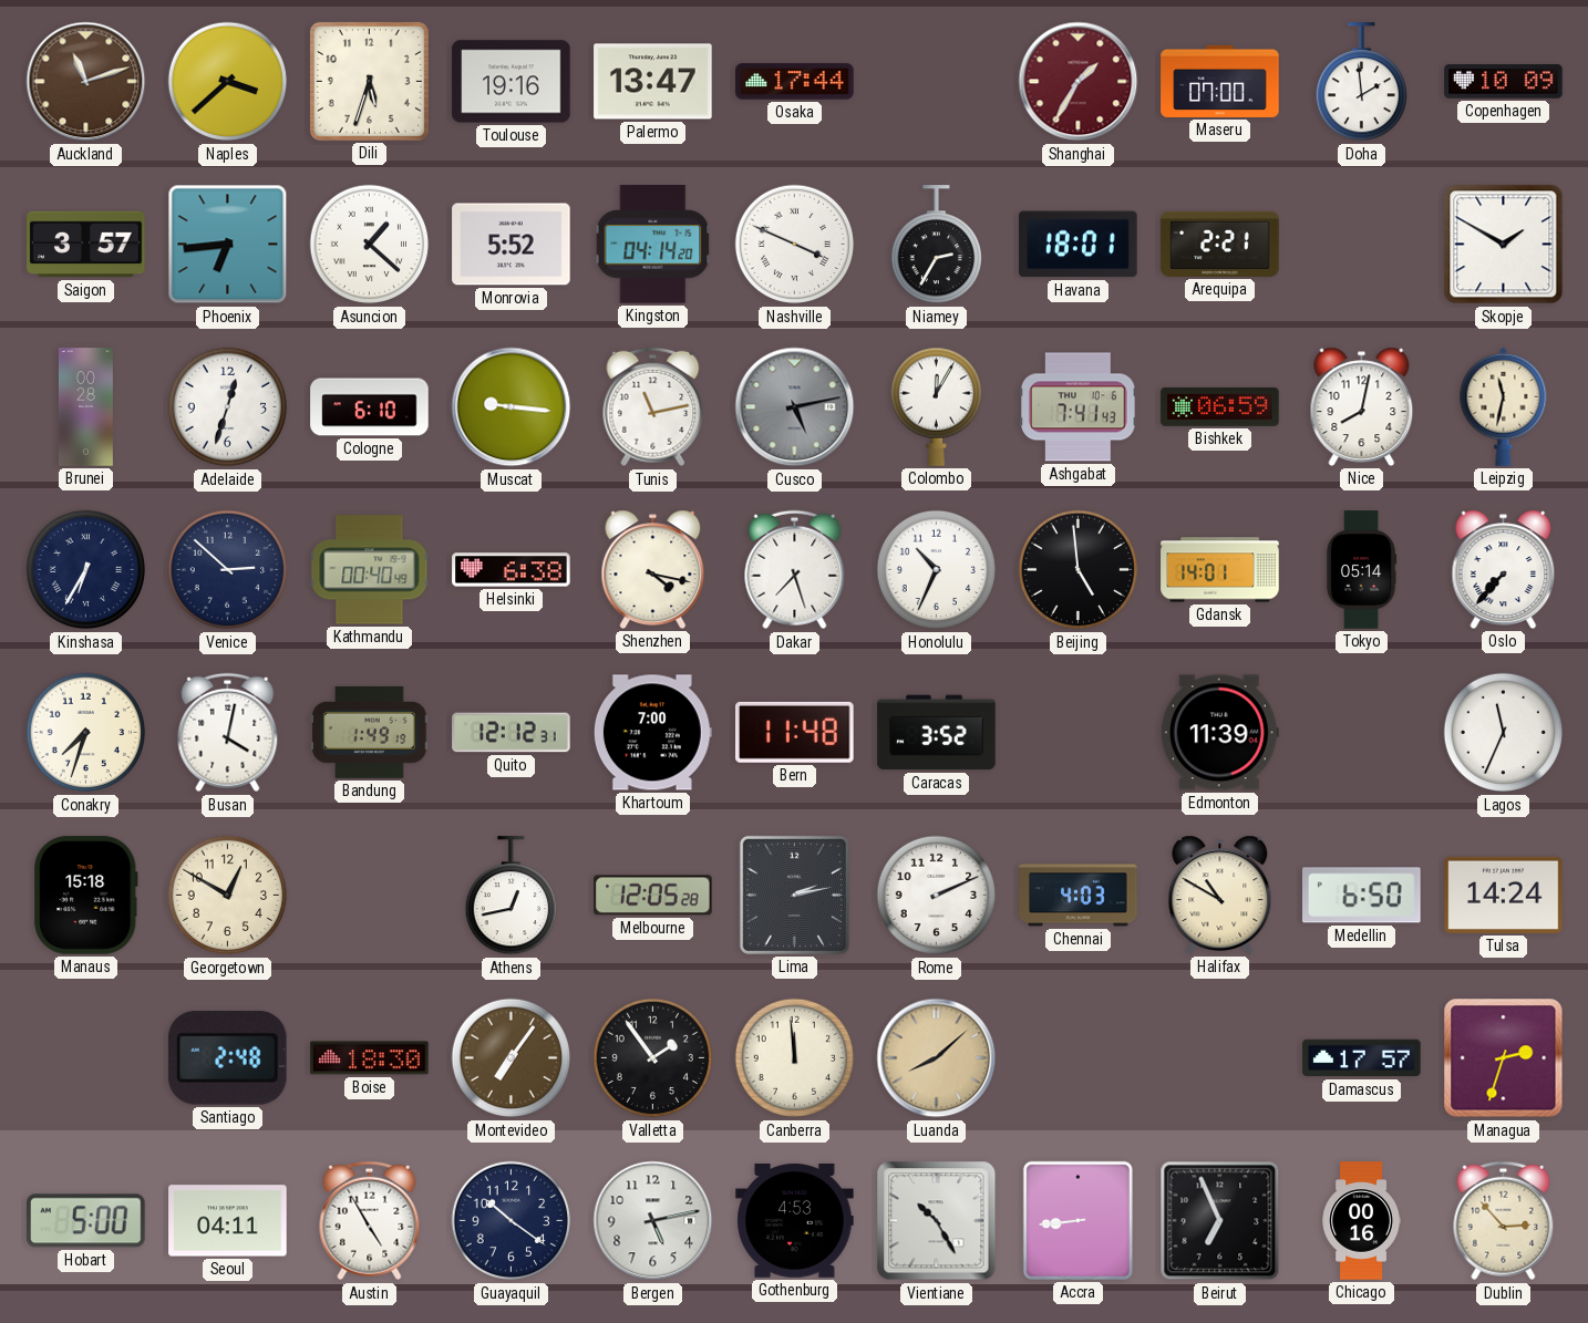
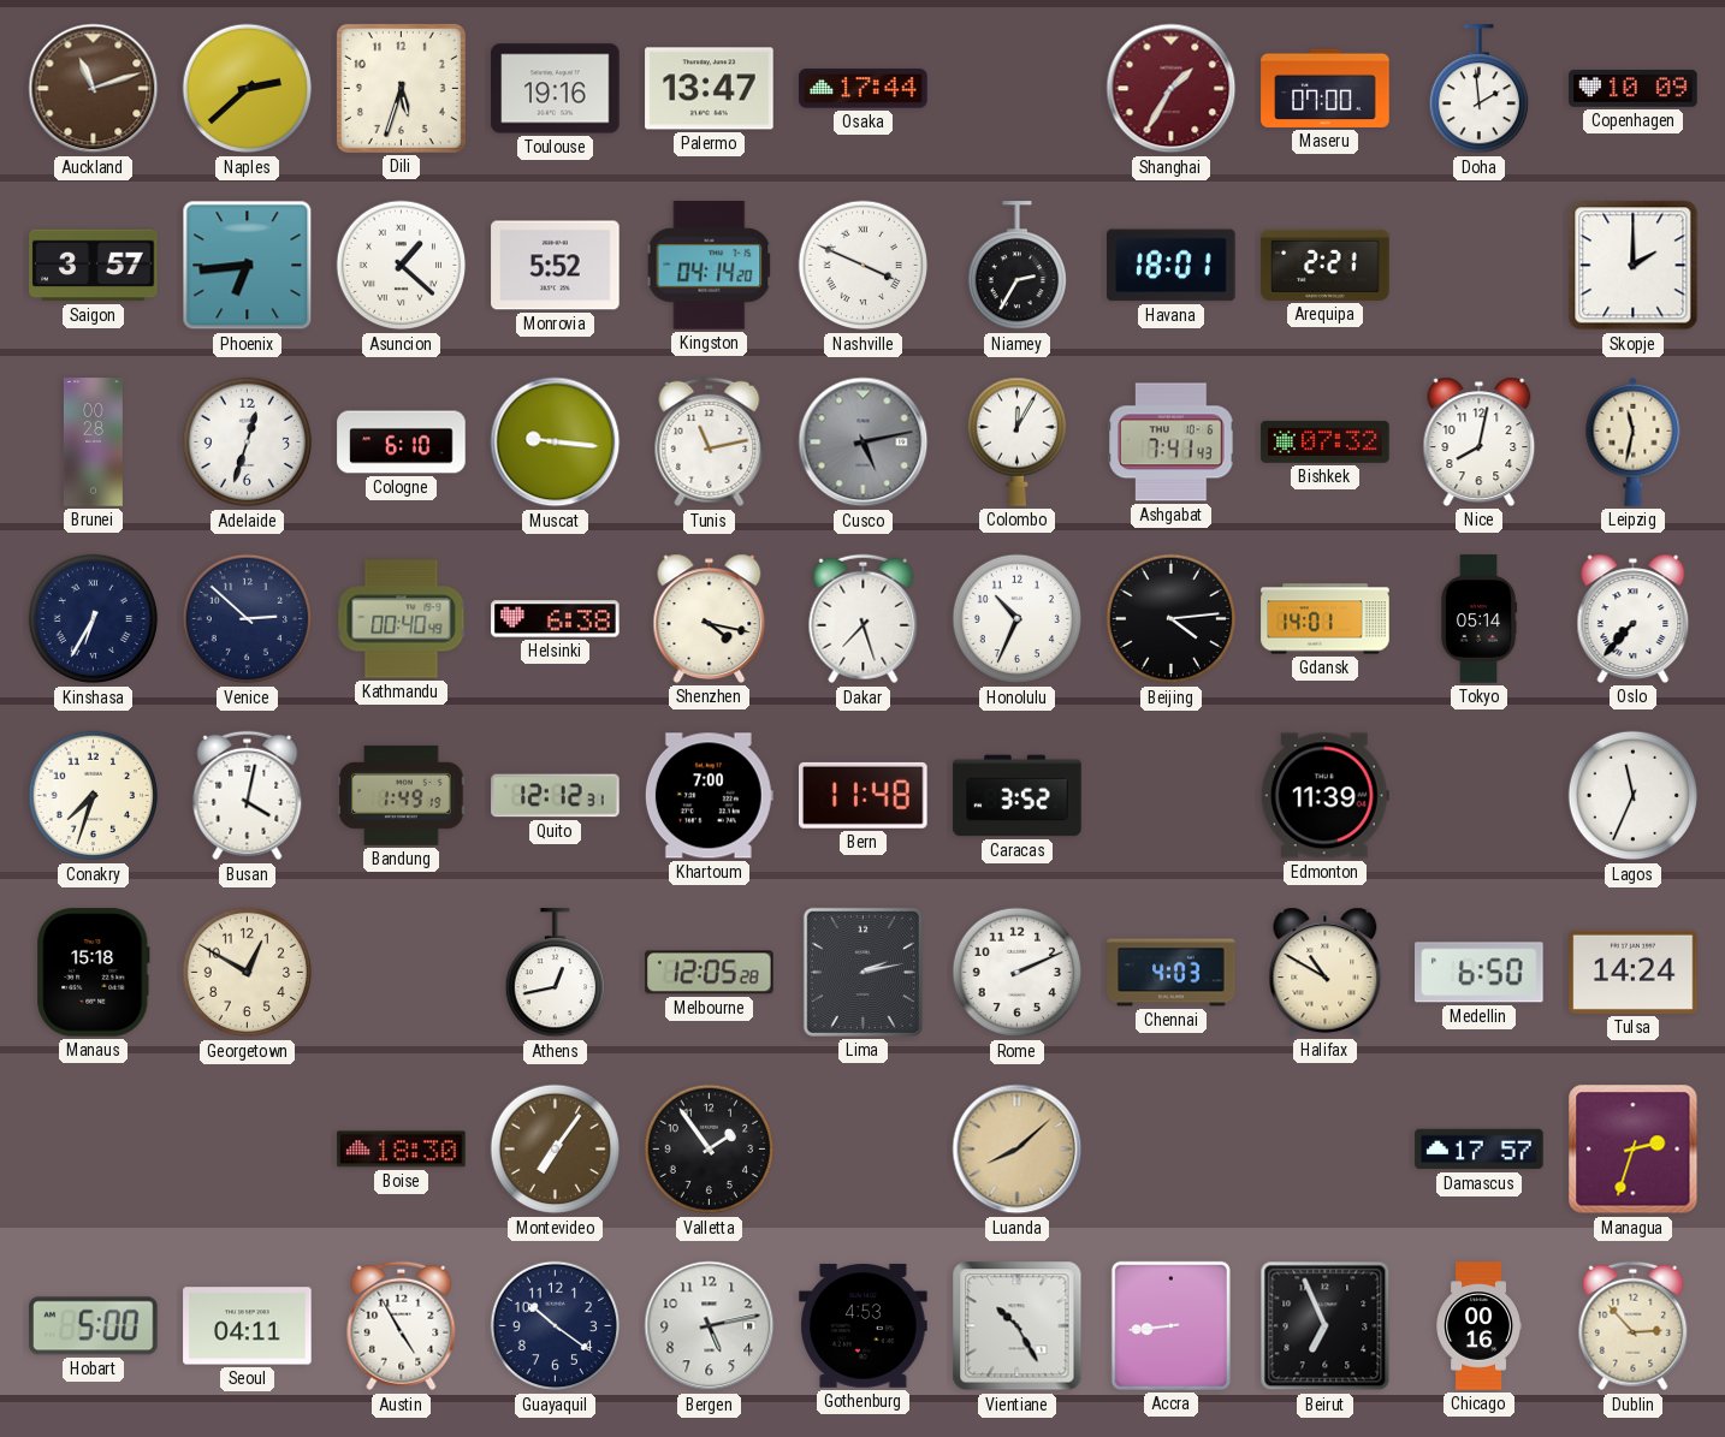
Naples: 3:38 -> 2:38
Skopje: 1:50 -> 2:00
Bishkek: 06:59 -> 07:32
Beijing: 4:59 -> 4:14
Santiago: 2:48 -> none
Canberra: 11:59 -> none
